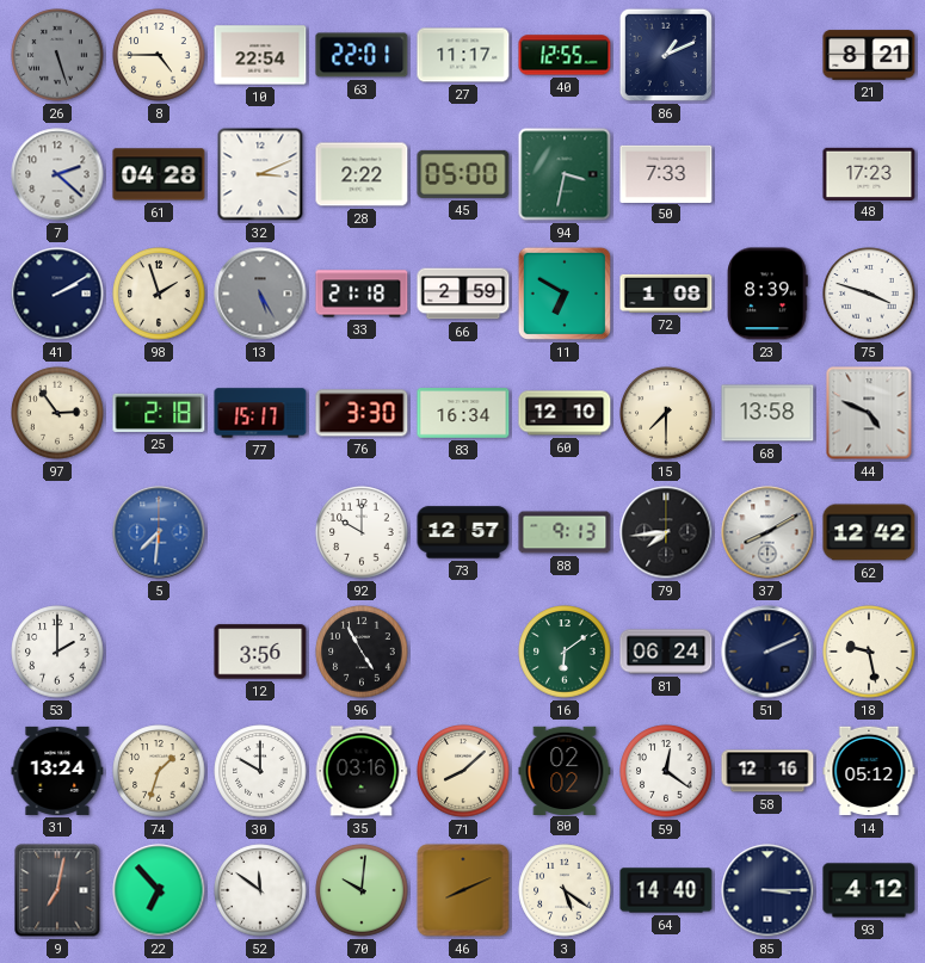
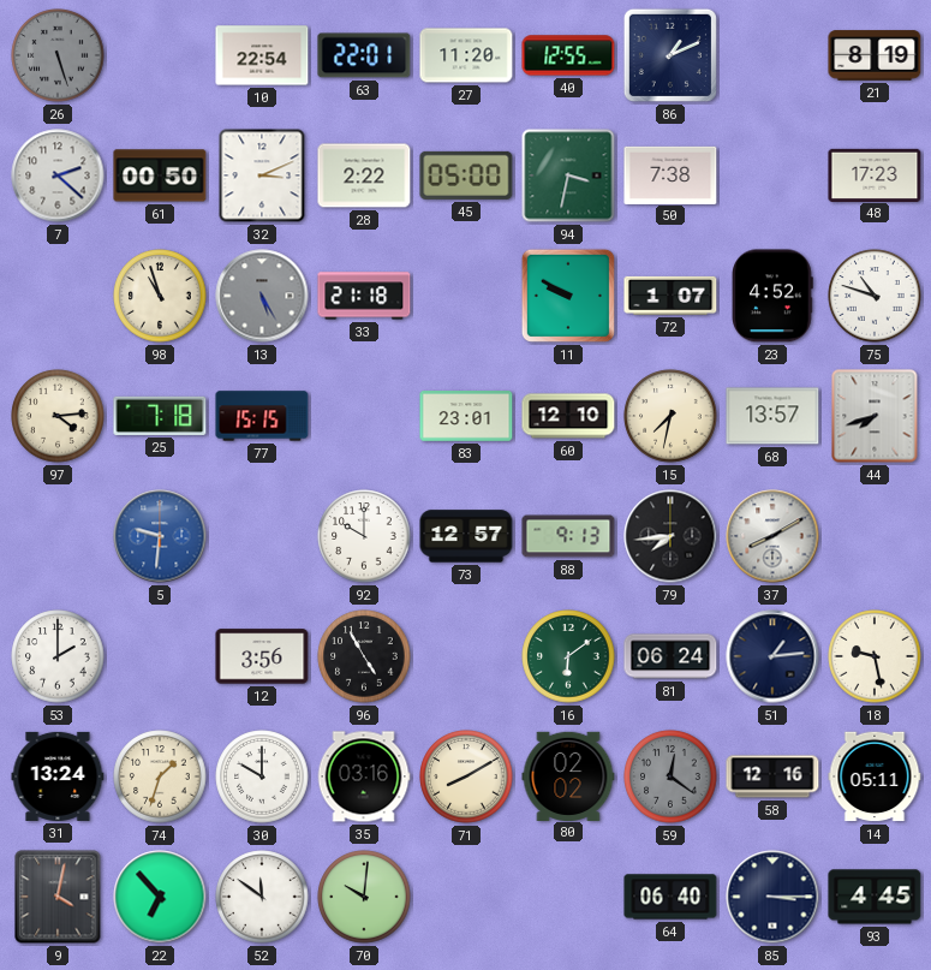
8: 4:45 -> none
27: 11:17 -> 11:20
21: 8:21 -> 8:19
61: 04:28 -> 00:50
50: 7:33 -> 7:38
41: 2:10 -> none
98: 1:57 -> 10:57
66: 2:59 -> none
11: 6:50 -> 9:50
72: 1:08 -> 1:07
23: 8:39 -> 4:52
75: 3:48 -> 10:48
97: 2:54 -> 4:14
25: 2:18 -> 7:18
77: 15:17 -> 15:15
76: 3:30 -> none
83: 16:34 -> 23:01
15: 7:30 -> 7:32
68: 13:58 -> 13:57
44: 4:49 -> 7:42
5: 7:31 -> 9:31
62: 12:42 -> none
51: 2:11 -> 1:14
71: 8:08 -> 8:10
59 dial: white -> grey
14: 05:12 -> 05:11
9: 7:02 -> 4:02
46: 8:11 -> none
3: 5:21 -> none
64: 14:40 -> 06:40
93: 4:12 -> 4:45
